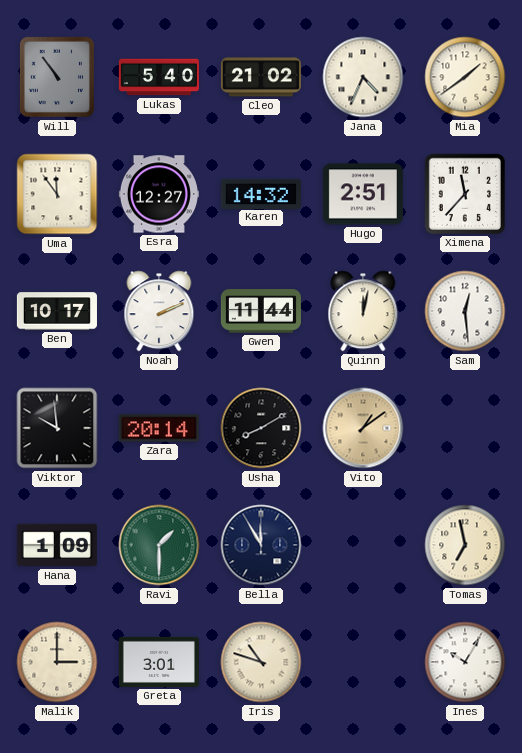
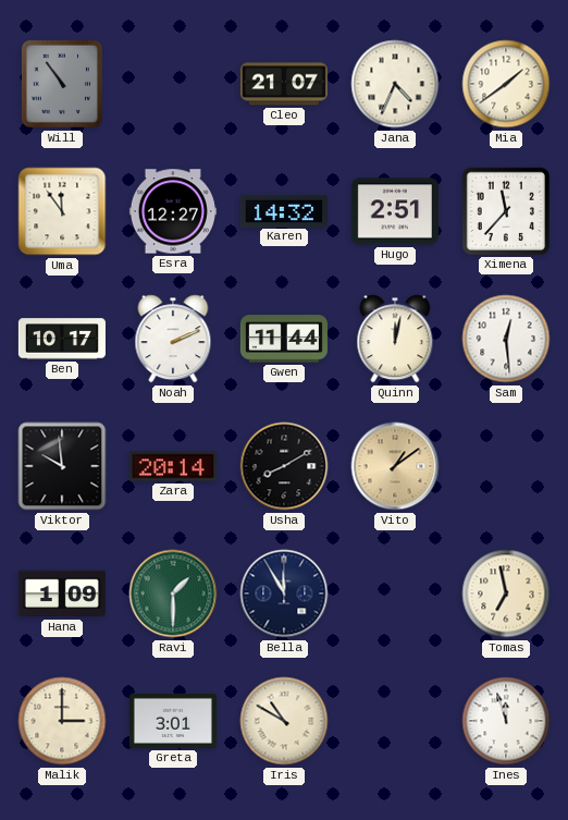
Lukas: 5:40 -> none
Cleo: 21:02 -> 21:07
Iris: 10:48 -> 10:50
Ines: 10:05 -> 11:57
